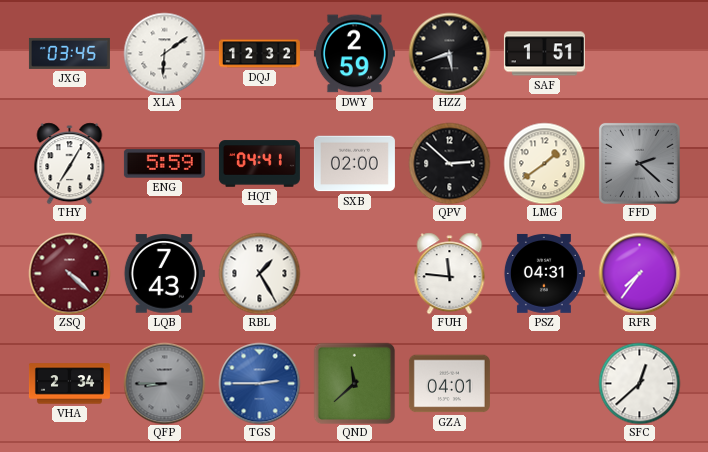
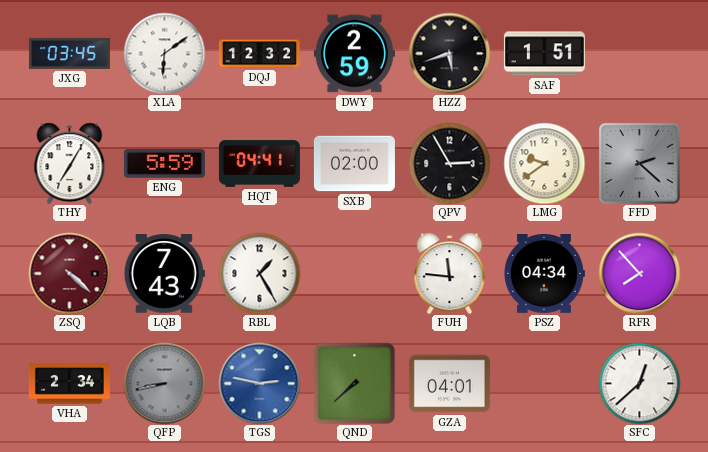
QPV: 2:52 -> 2:55
LMG: 1:39 -> 9:39
PSZ: 04:31 -> 04:34
RFR: 7:36 -> 7:53
QFP: 8:45 -> 8:43
TGS: 2:45 -> 2:47
QND: 11:38 -> 7:38
